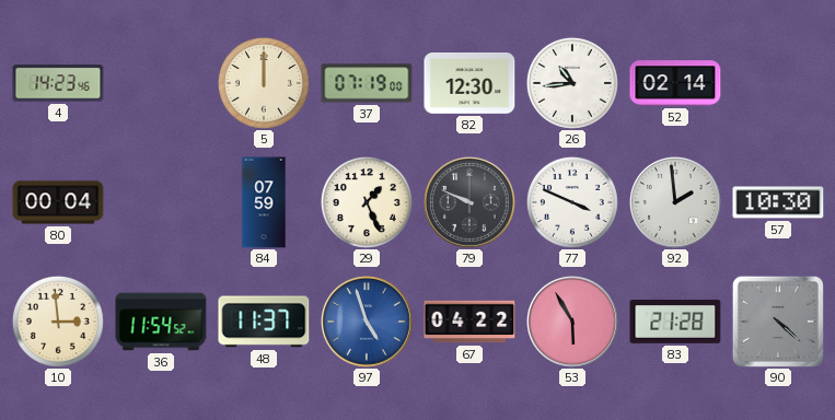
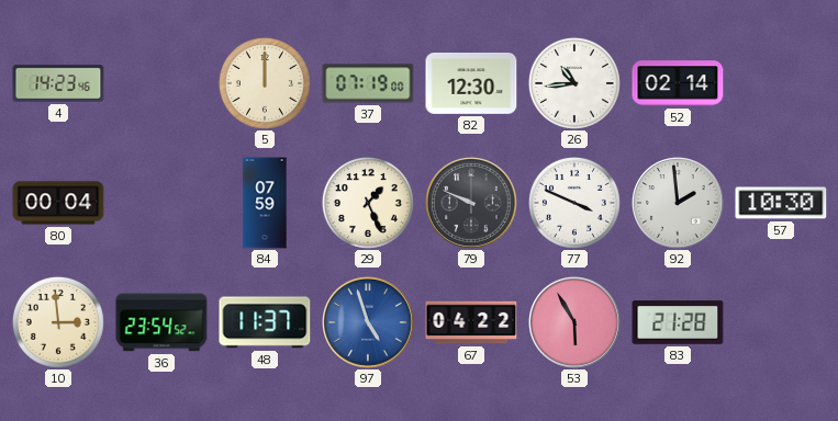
36: 11:54 -> 23:54
90: 4:22 -> none
